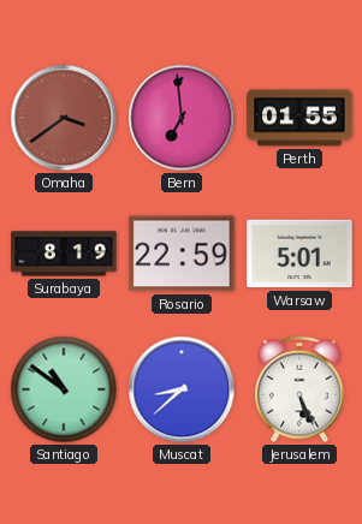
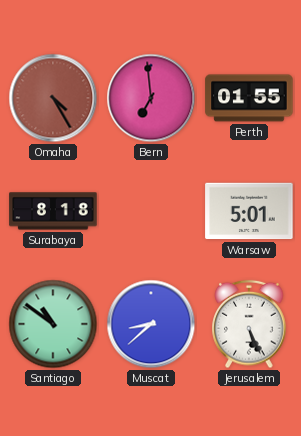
Omaha: 3:39 -> 4:25
Surabaya: 8:19 -> 8:18
Rosario: 22:59 -> none
